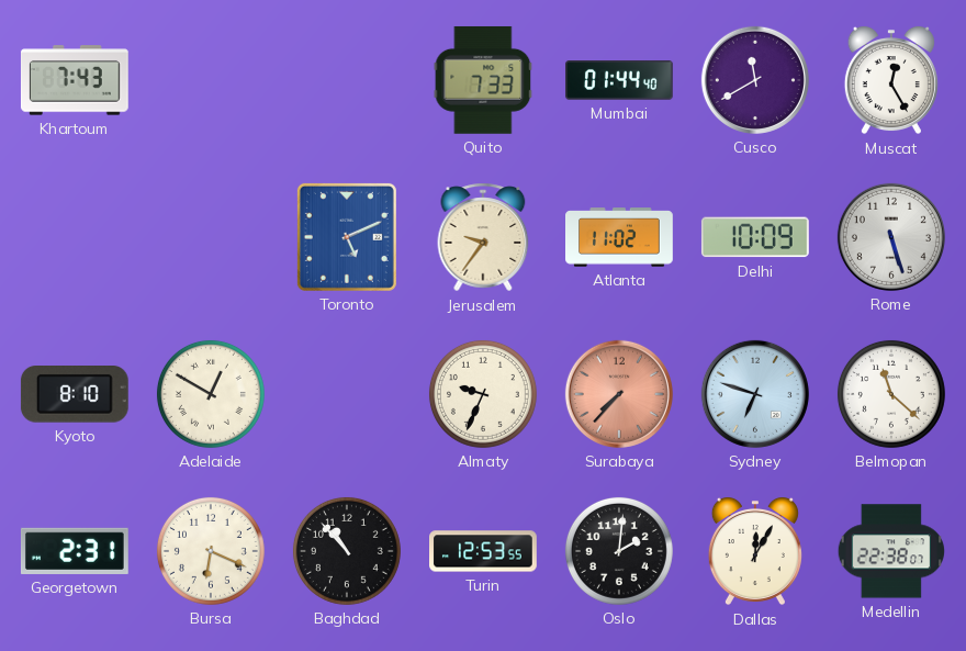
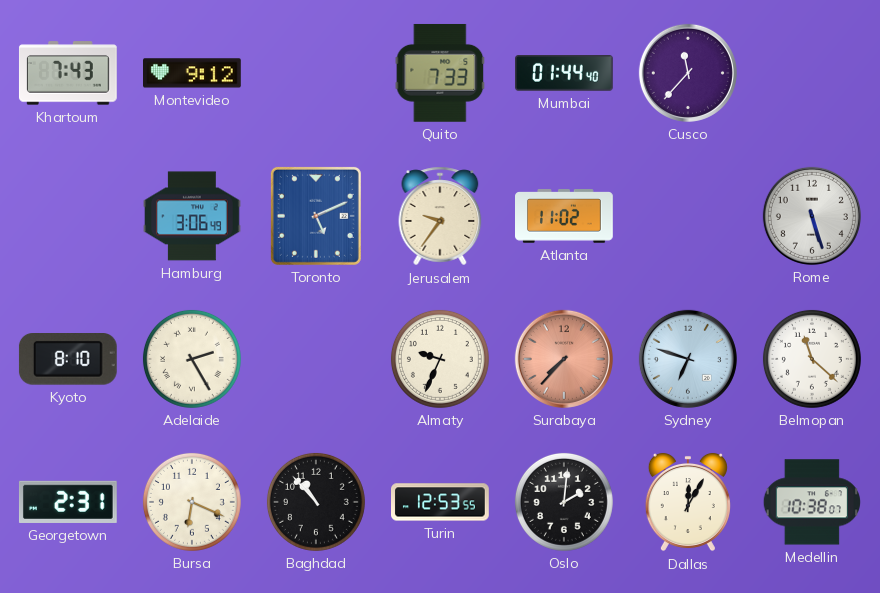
Montevideo: none -> 9:12
Cusco: 11:40 -> 11:37
Muscat: 12:25 -> none
Hamburg: none -> 3:06
Delhi: 10:09 -> none
Adelaide: 12:50 -> 2:25
Medellin: 22:38 -> 10:38
